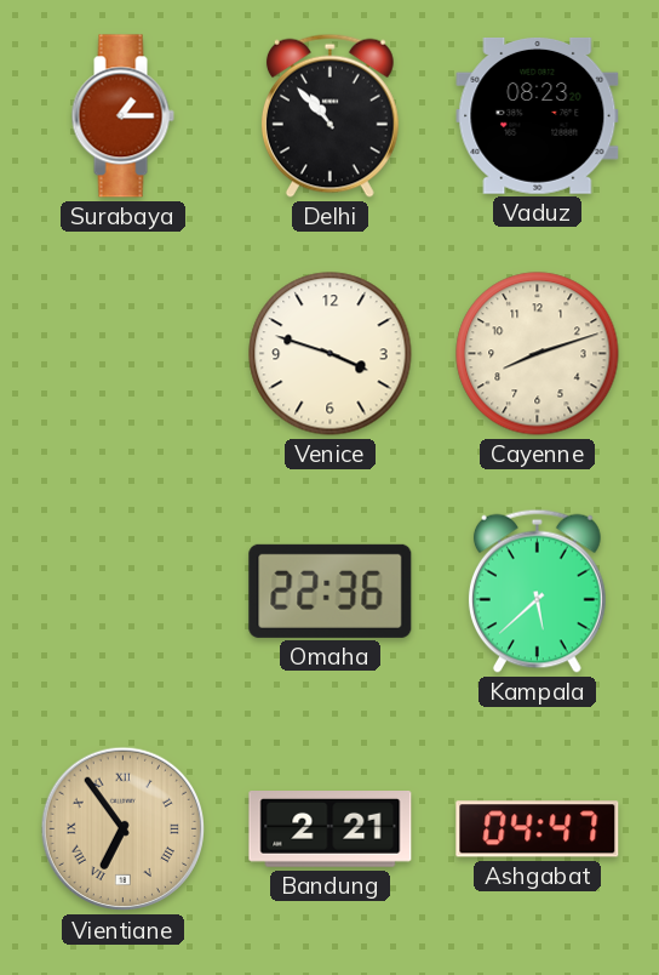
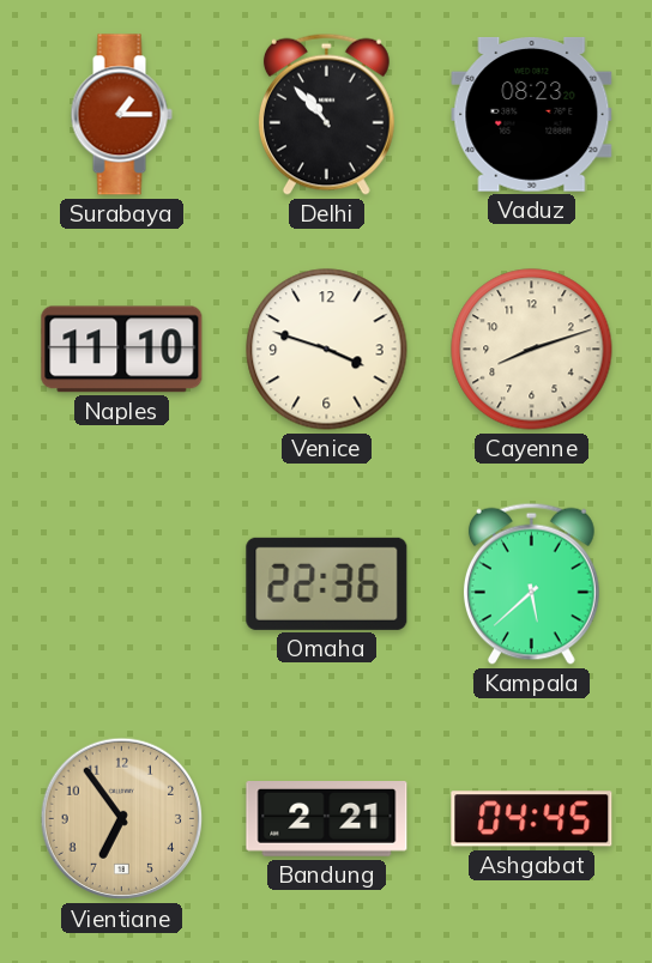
Naples: none -> 11:10
Vientiane numerals: Roman -> Arabic
Ashgabat: 04:47 -> 04:45
